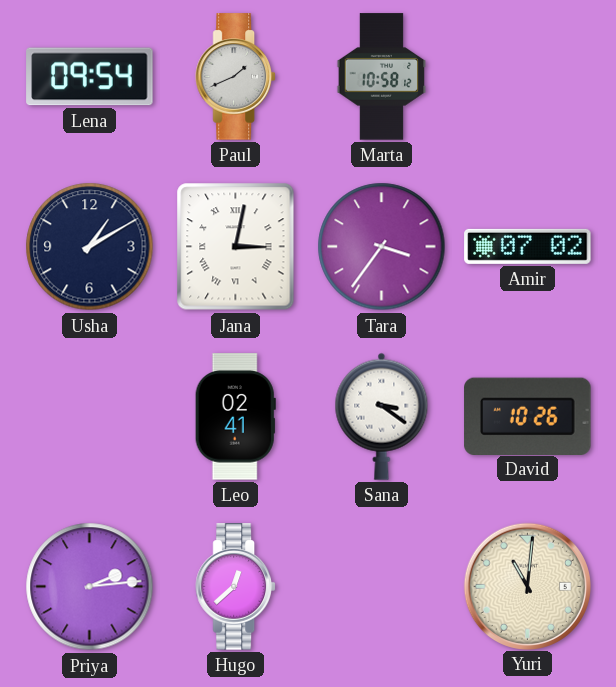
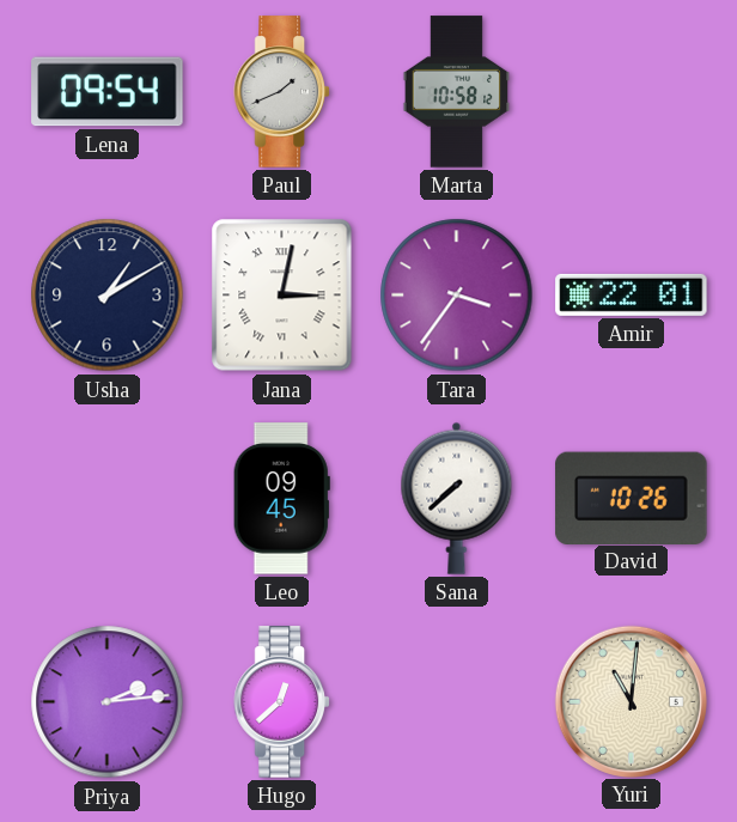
Amir: 07:02 -> 22:01
Leo: 02:41 -> 09:45
Sana: 3:21 -> 7:38
